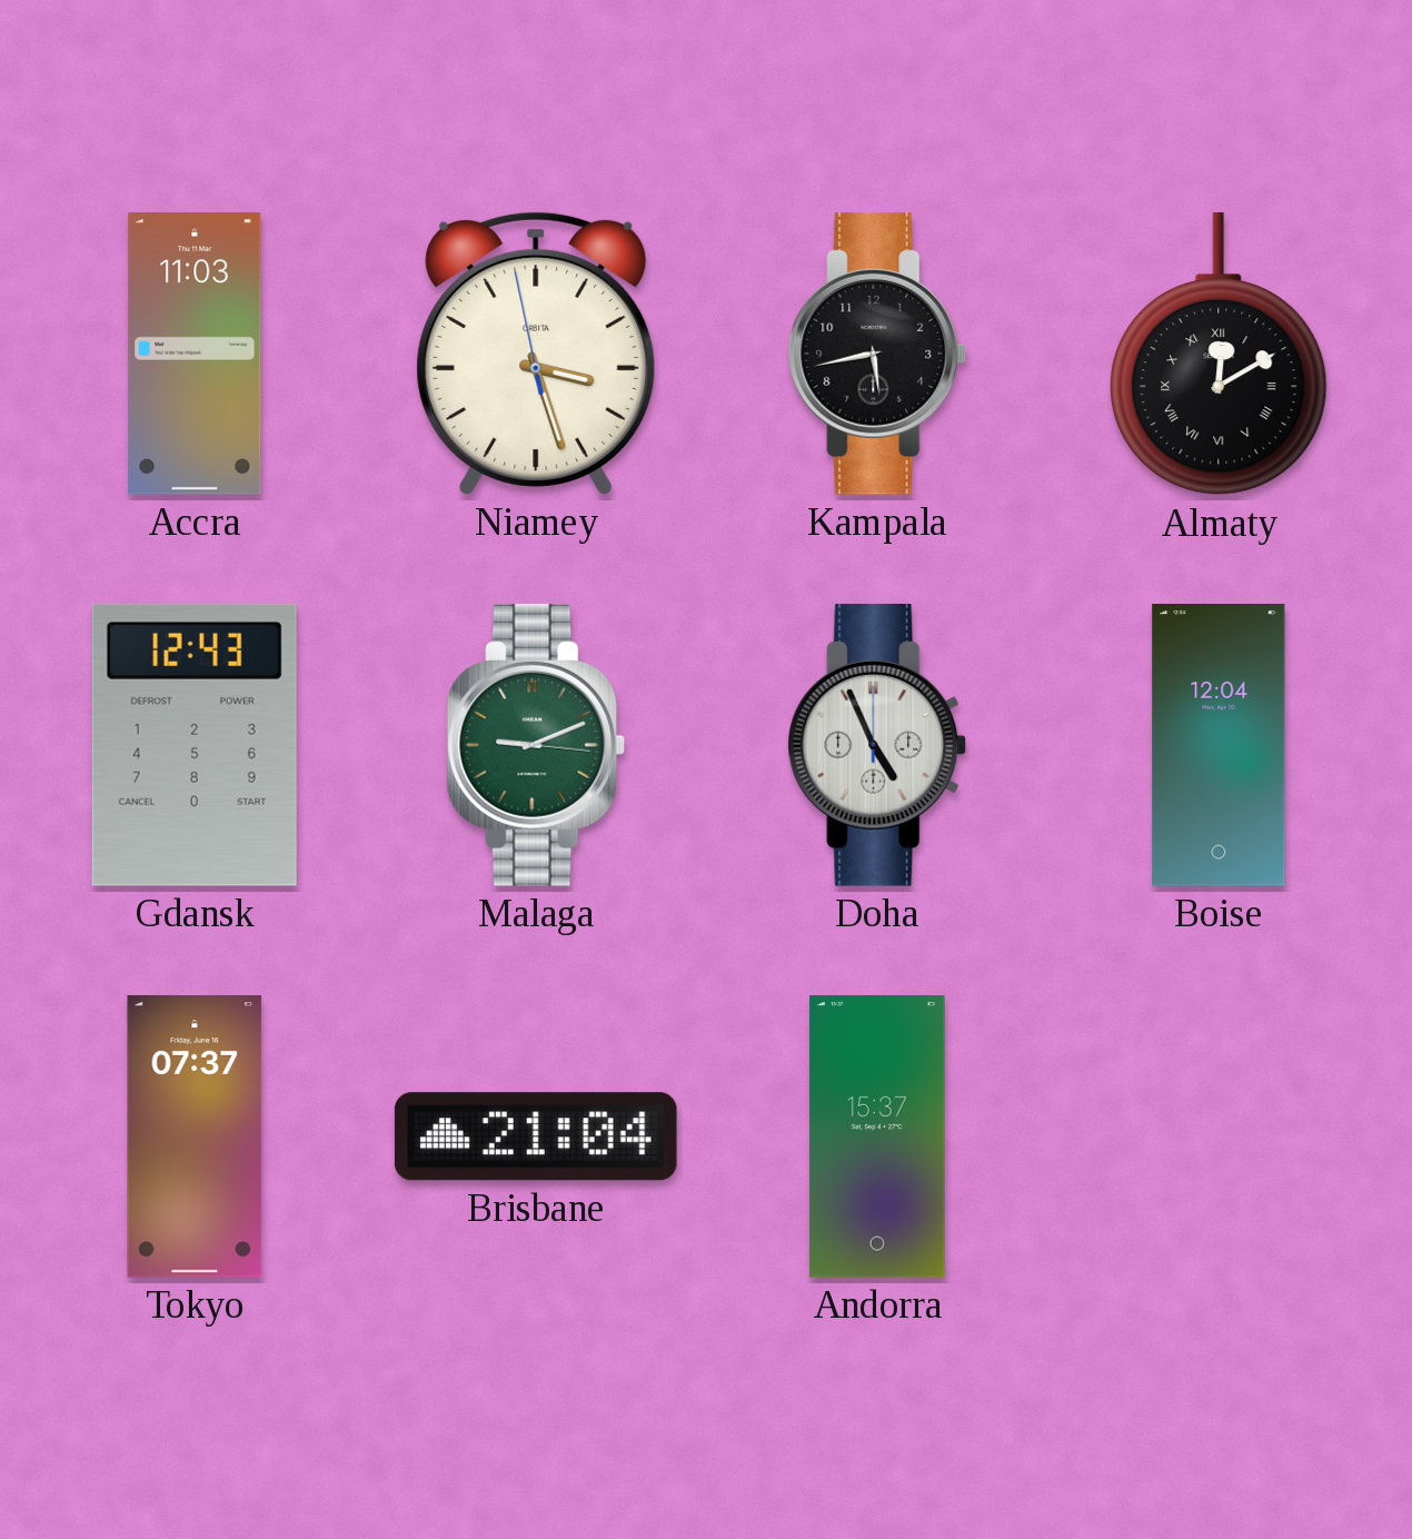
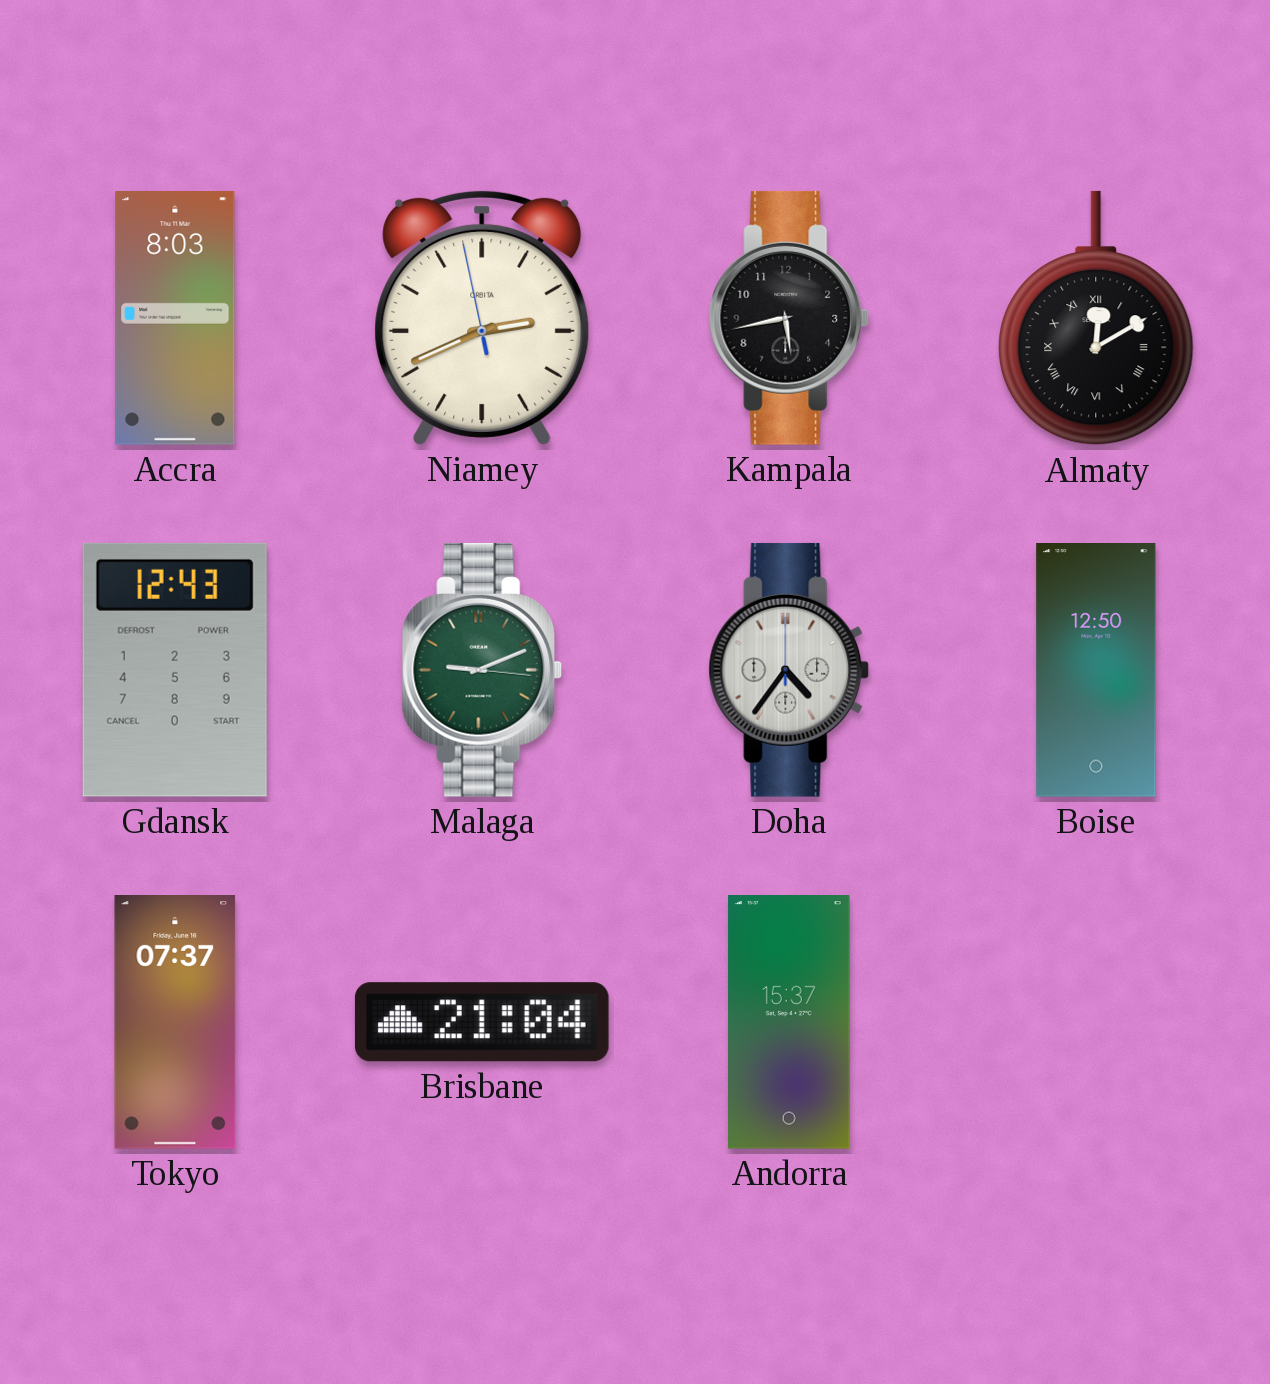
Accra: 11:03 -> 8:03
Niamey: 3:26 -> 2:40
Doha: 4:56 -> 4:36
Boise: 12:04 -> 12:50
